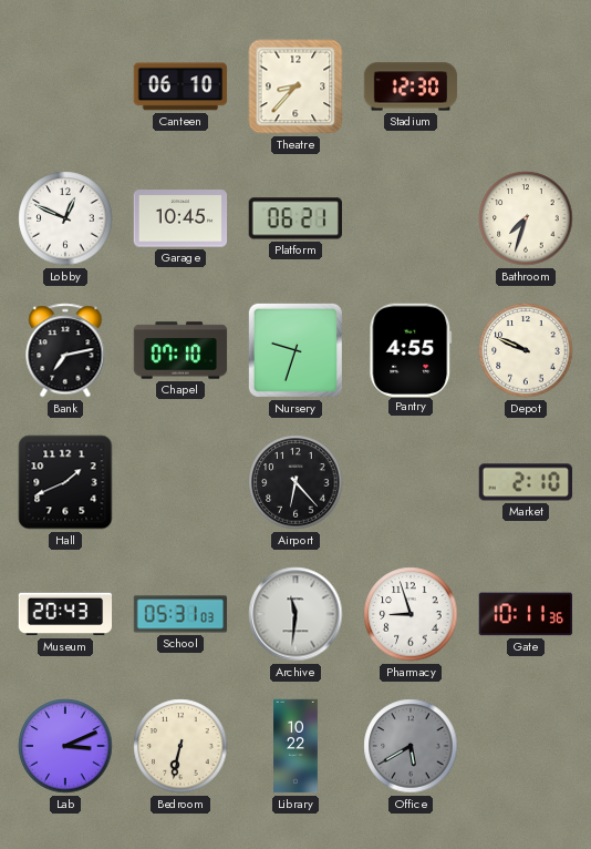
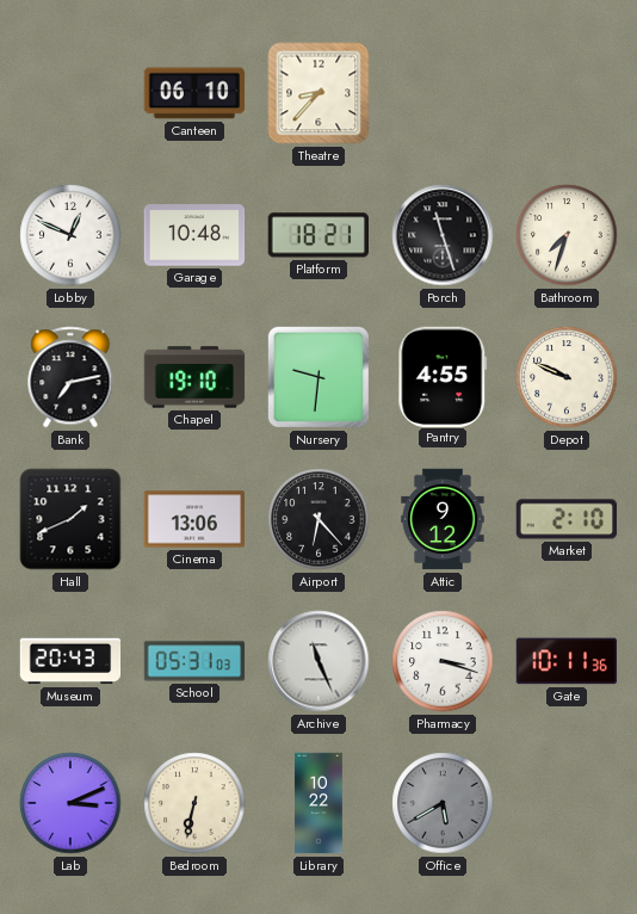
Stadium: 12:30 -> none
Garage: 10:45 -> 10:48
Platform: 06:21 -> 18:21
Porch: none -> 11:27
Chapel: 07:10 -> 19:10
Nursery: 9:33 -> 9:31
Cinema: none -> 13:06
Attic: none -> 9:12
Archive: 11:31 -> 11:26
Pharmacy: 8:57 -> 3:18
